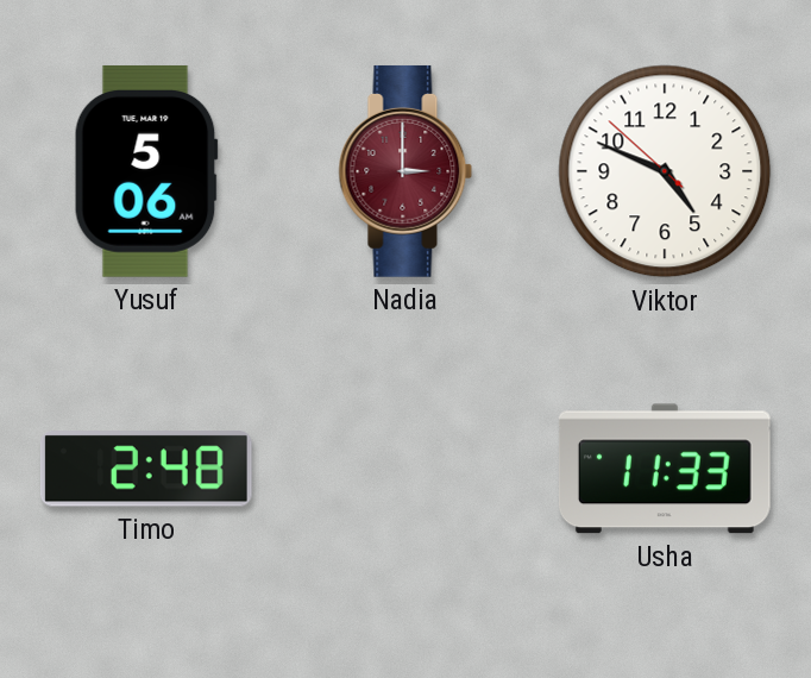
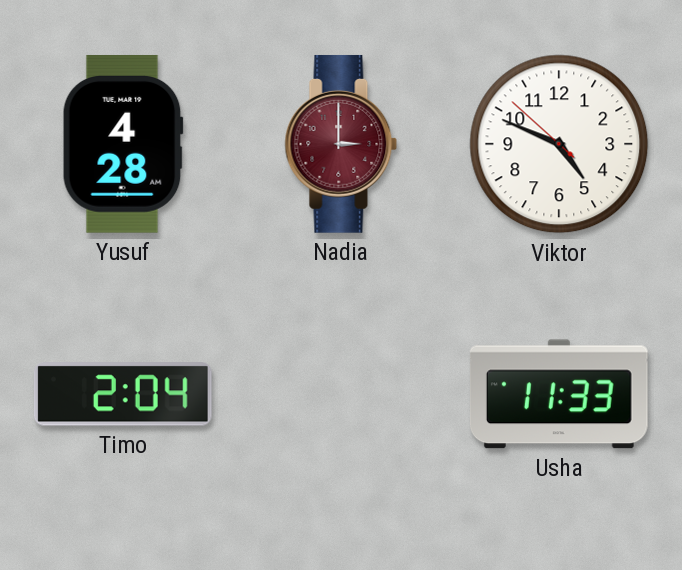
Yusuf: 5:06 -> 4:28
Timo: 2:48 -> 2:04
